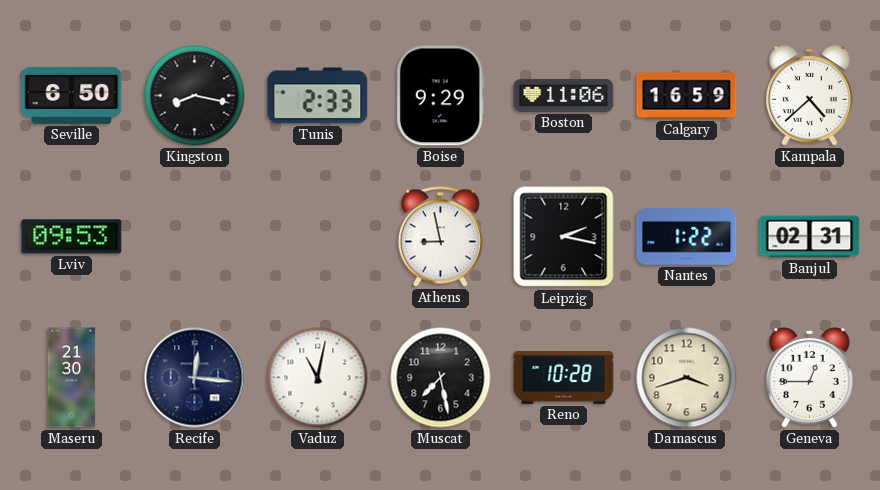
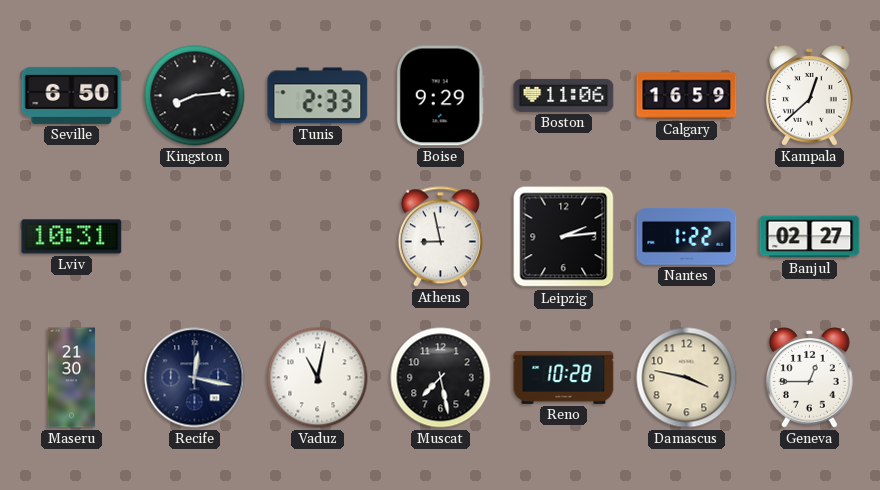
Kingston: 8:17 -> 8:14
Kampala: 4:38 -> 12:38
Lviv: 09:53 -> 10:31
Leipzig: 2:17 -> 2:14
Banjul: 02:31 -> 02:27
Recife: 12:16 -> 12:17
Damascus: 3:42 -> 3:47
